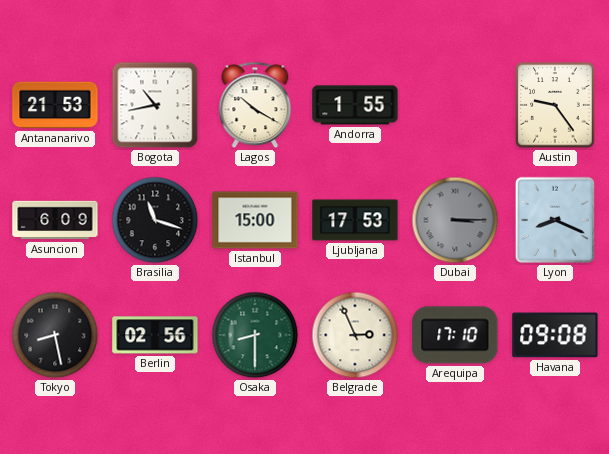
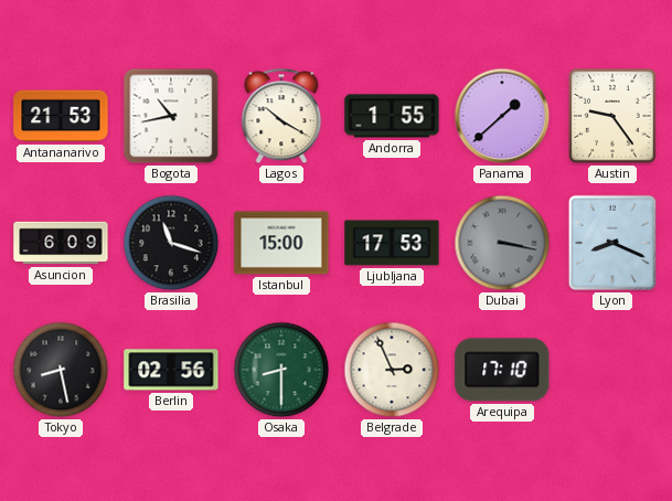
Panama: none -> 1:38
Dubai: 3:15 -> 3:17
Havana: 09:08 -> none
